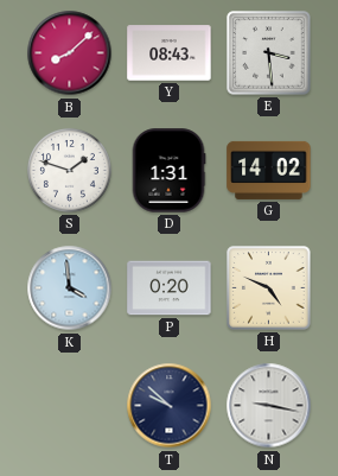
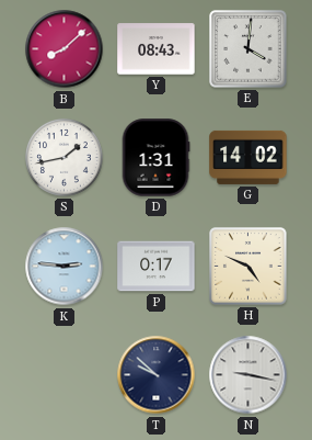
E: 3:29 -> 4:01
S: 1:48 -> 1:43
K: 3:59 -> 2:46
P: 0:20 -> 0:17
